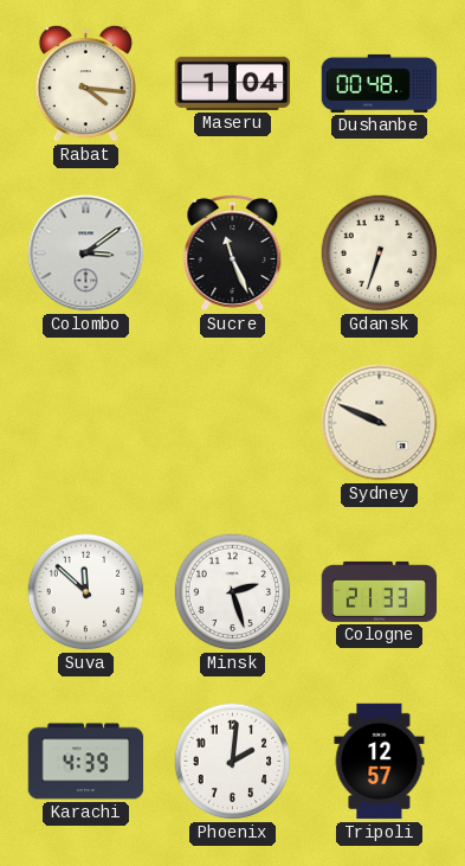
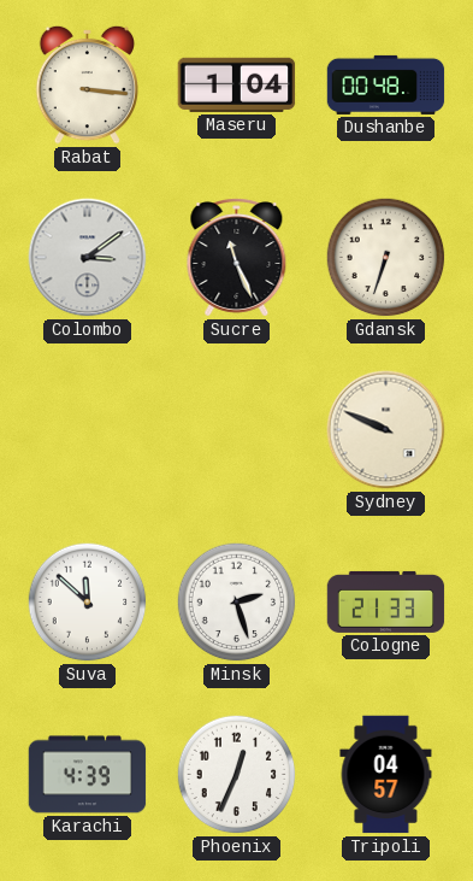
Rabat: 4:16 -> 3:16
Phoenix: 2:01 -> 12:34
Tripoli: 12:57 -> 04:57
